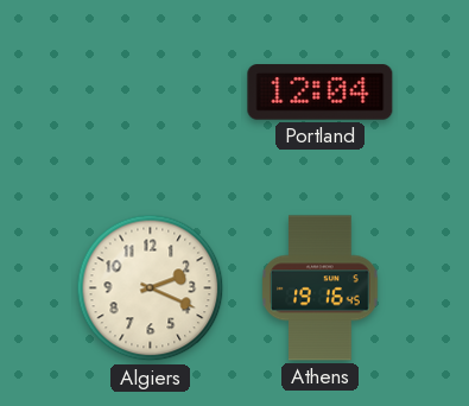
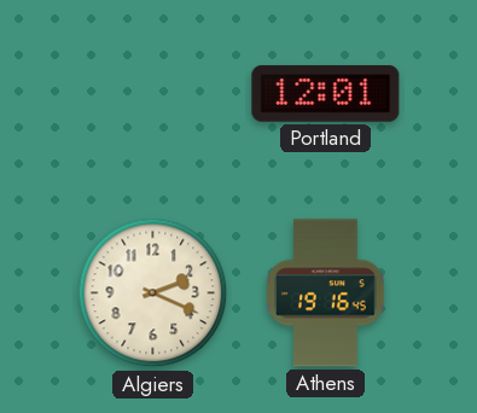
Portland: 12:04 -> 12:01
